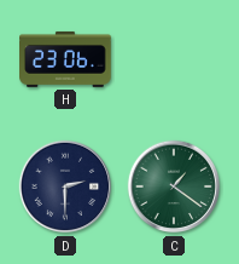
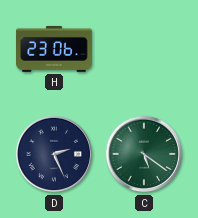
D: 2:30 -> 2:26
C: 1:21 -> 5:21
